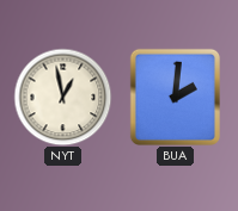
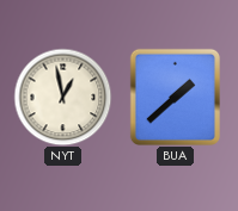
BUA: 2:01 -> 1:38
